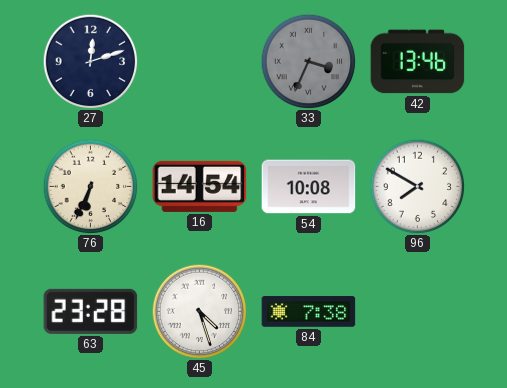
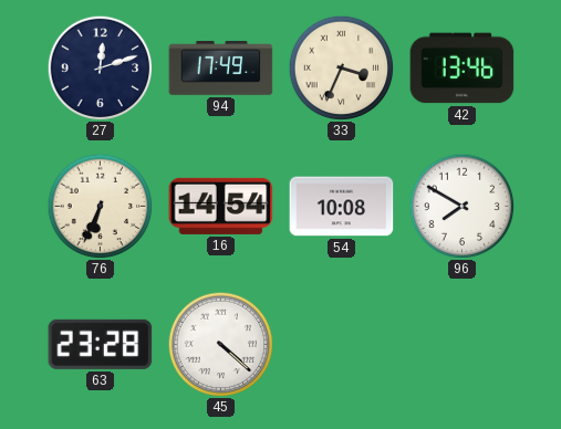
94: none -> 17:49
33 dial: grey -> cream
45: 4:27 -> 4:22
84: 7:38 -> none
